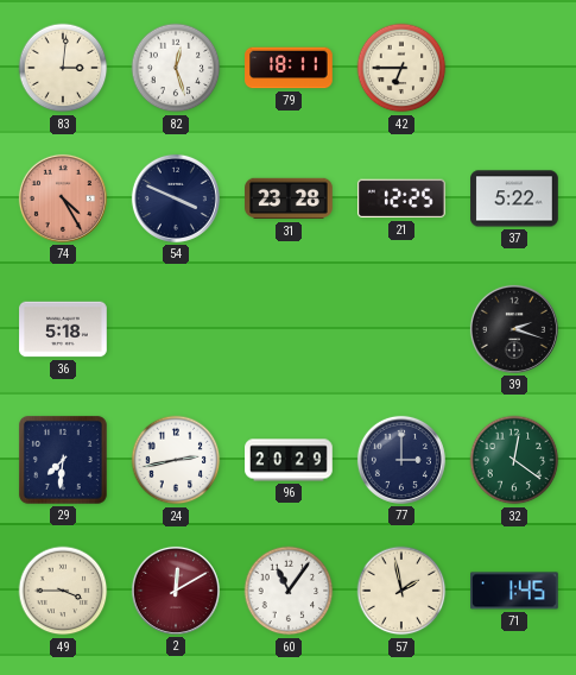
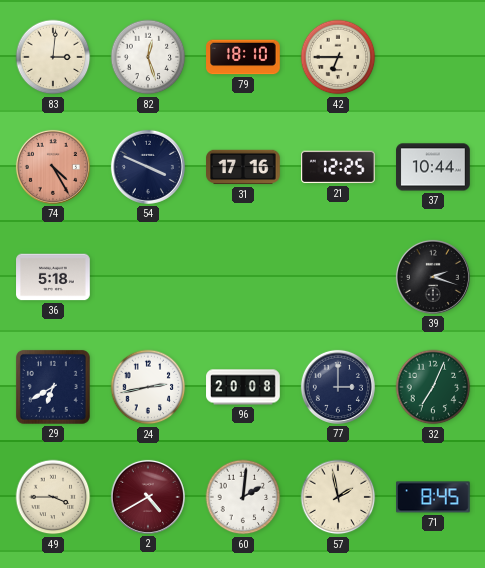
79: 18:11 -> 18:10
31: 23:28 -> 17:16
37: 5:22 -> 10:44
29: 7:31 -> 6:40
96: 20:29 -> 20:08
32: 12:21 -> 7:04
2: 12:10 -> 4:40
60: 11:06 -> 2:01
71: 1:45 -> 8:45
